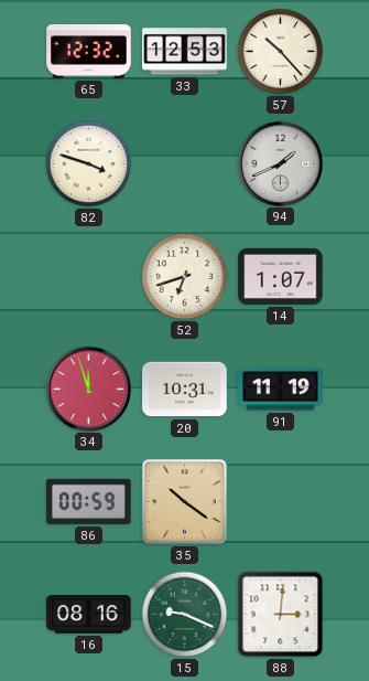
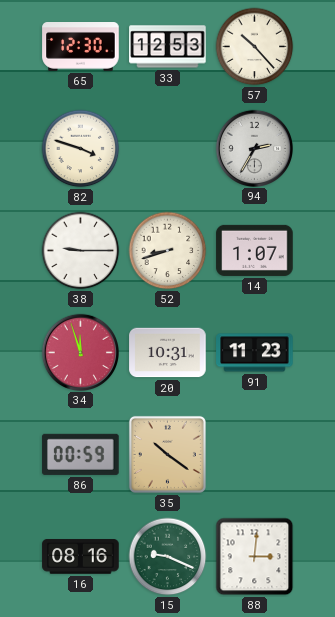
65: 12:32 -> 12:30
94: 1:41 -> 2:35
38: none -> 9:15
52: 6:42 -> 8:42
91: 11:19 -> 11:23
